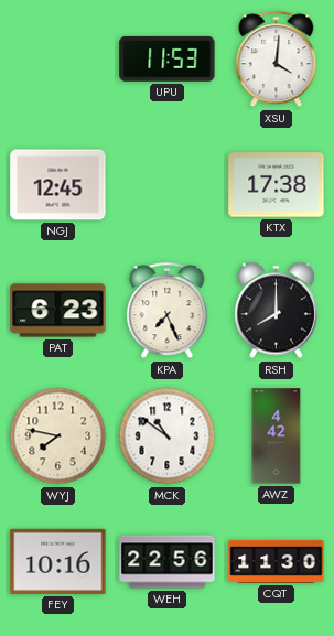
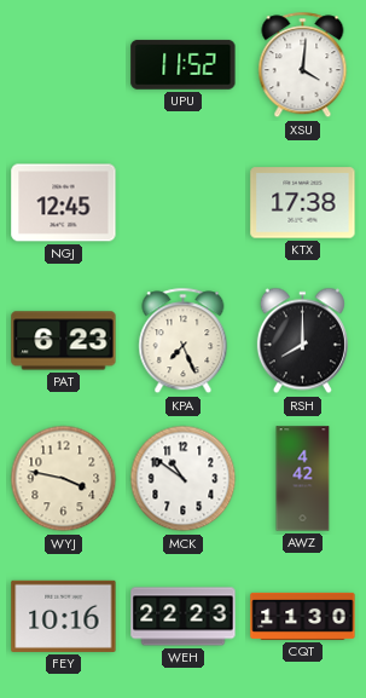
UPU: 11:53 -> 11:52
WYJ: 7:47 -> 3:47
WEH: 22:56 -> 22:23
